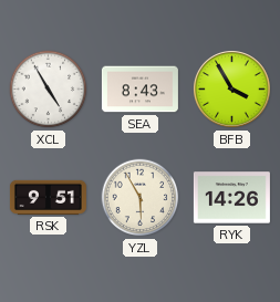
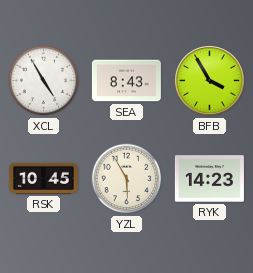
RSK: 9:51 -> 10:45
RYK: 14:26 -> 14:23
